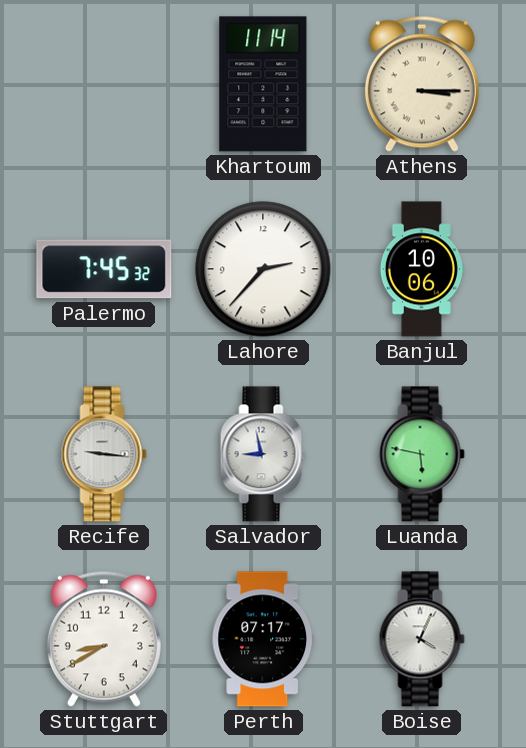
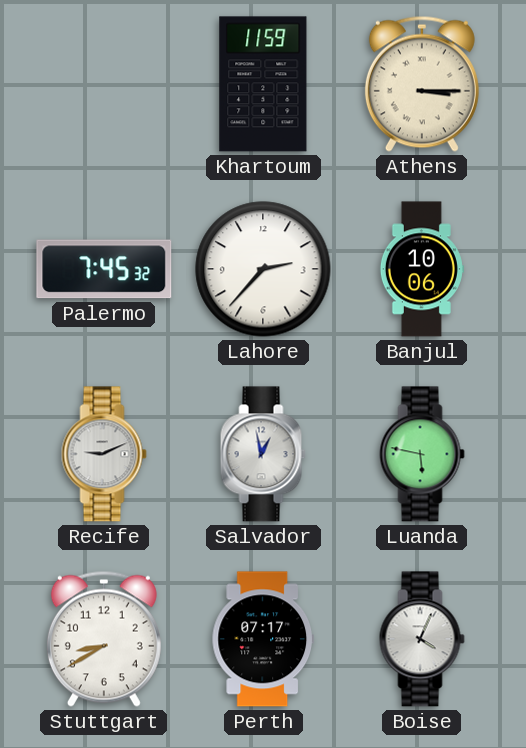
Khartoum: 11:14 -> 11:59
Recife: 9:16 -> 9:11
Salvador: 8:58 -> 12:58
